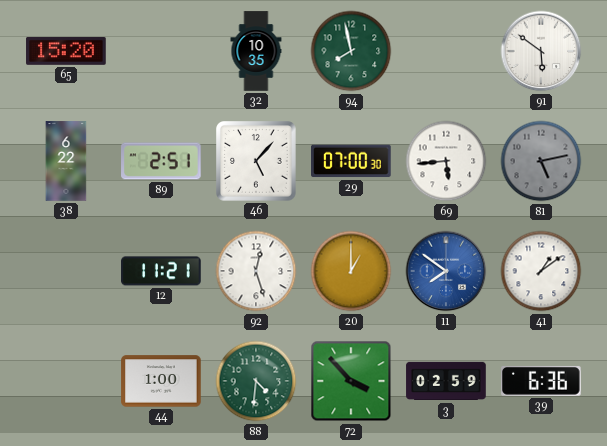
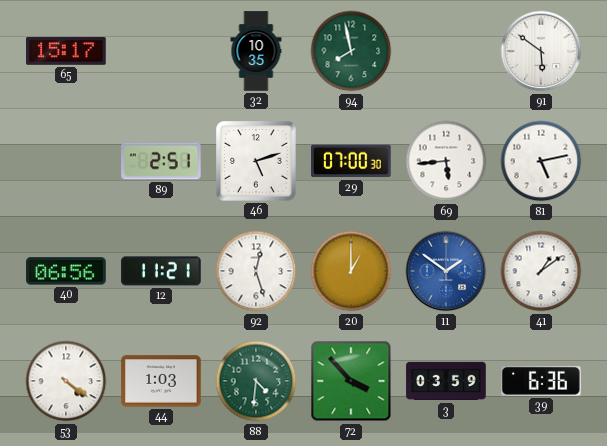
65: 15:20 -> 15:17
38: 6:22 -> none
46: 5:07 -> 5:12
81 dial: grey -> white
40: none -> 06:56
11: 7:51 -> 1:51
53: none -> 4:21
44: 1:00 -> 1:03
3: 02:59 -> 03:59
